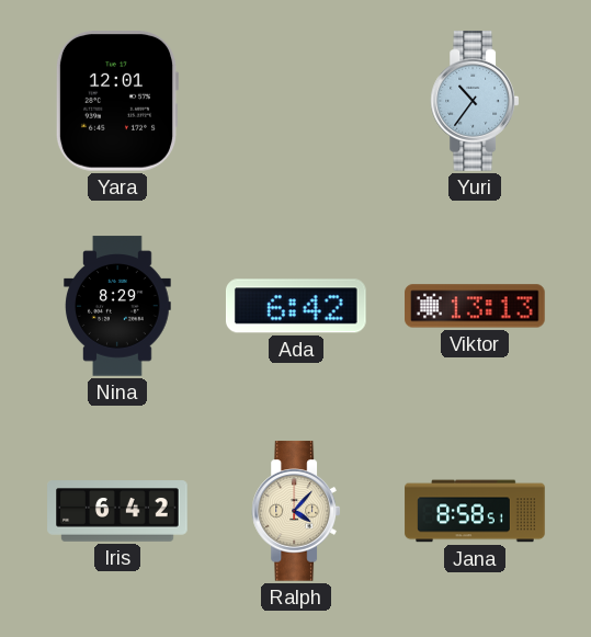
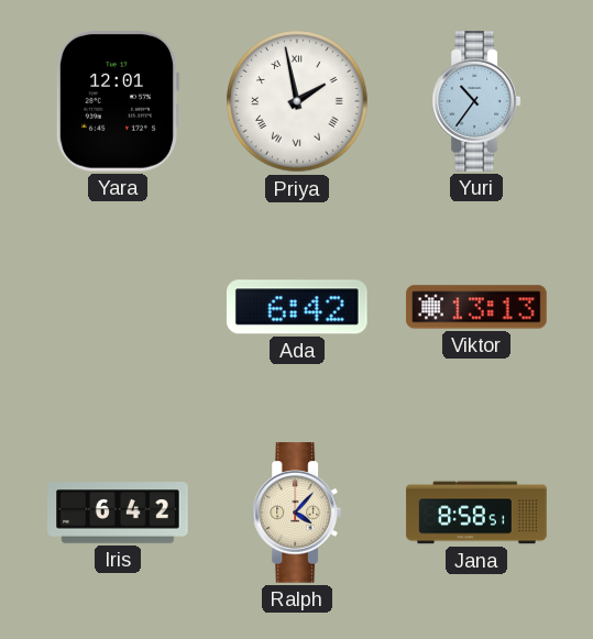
Priya: none -> 1:58
Nina: 8:29 -> none
